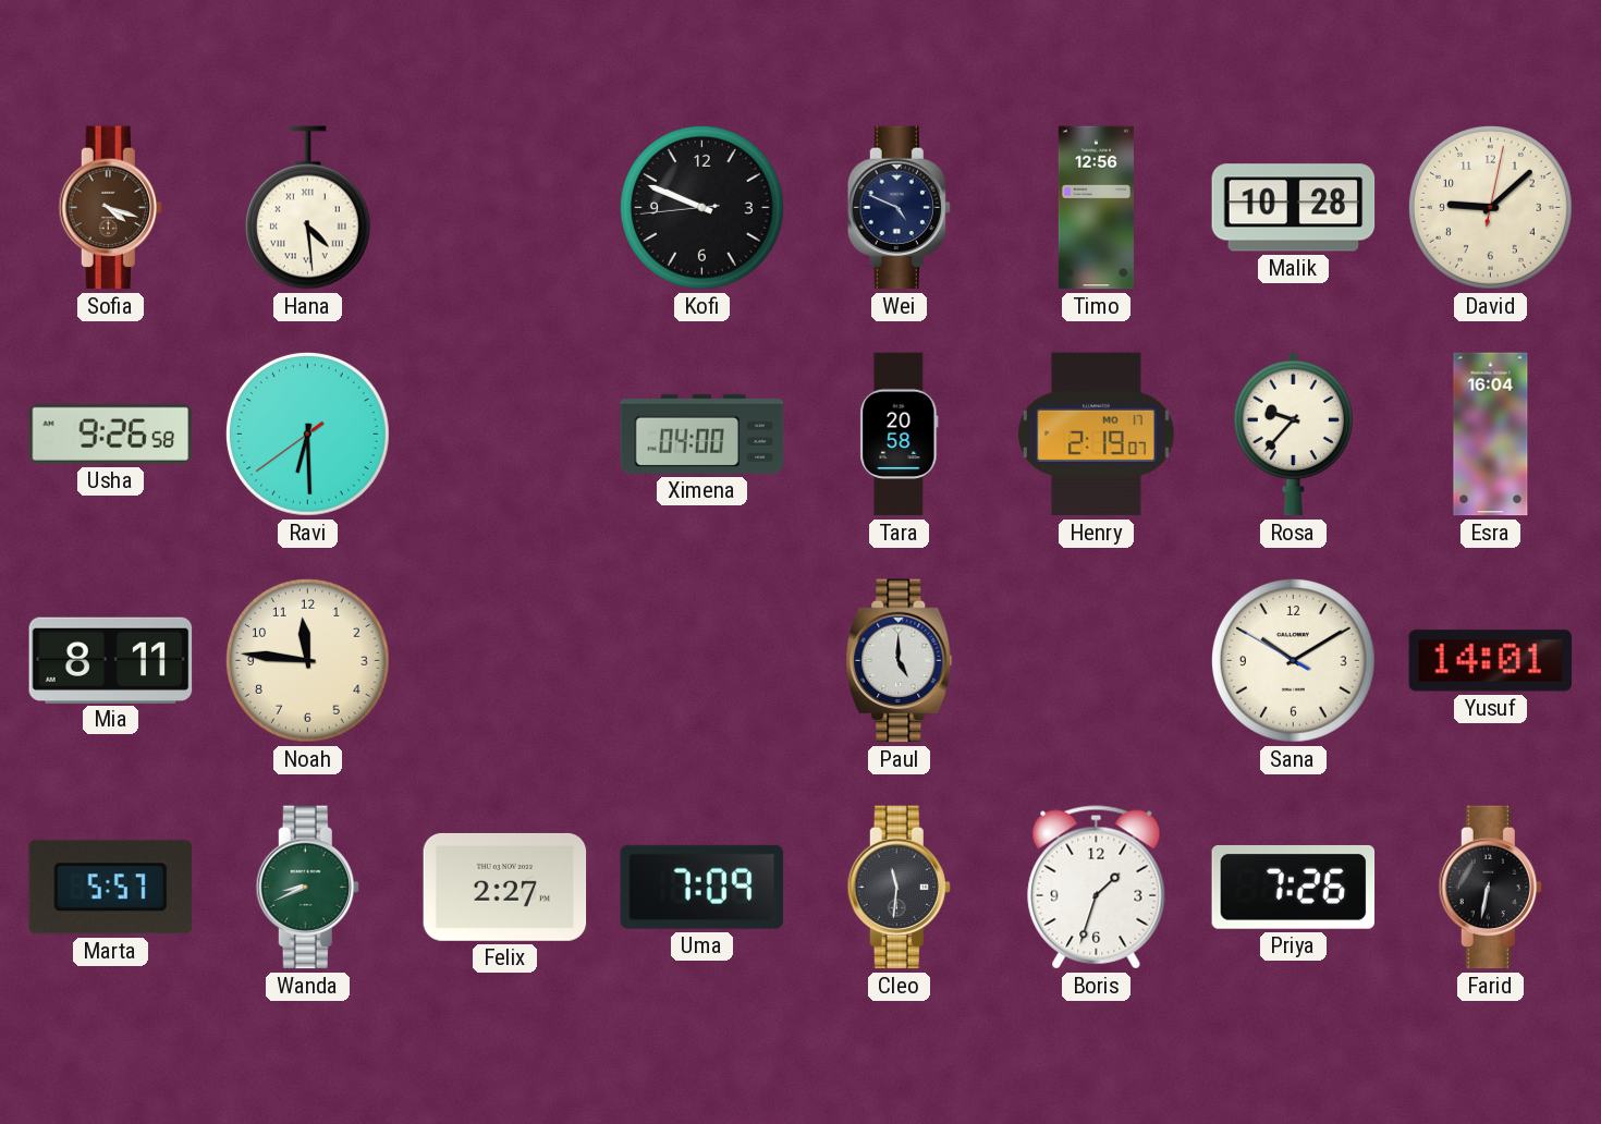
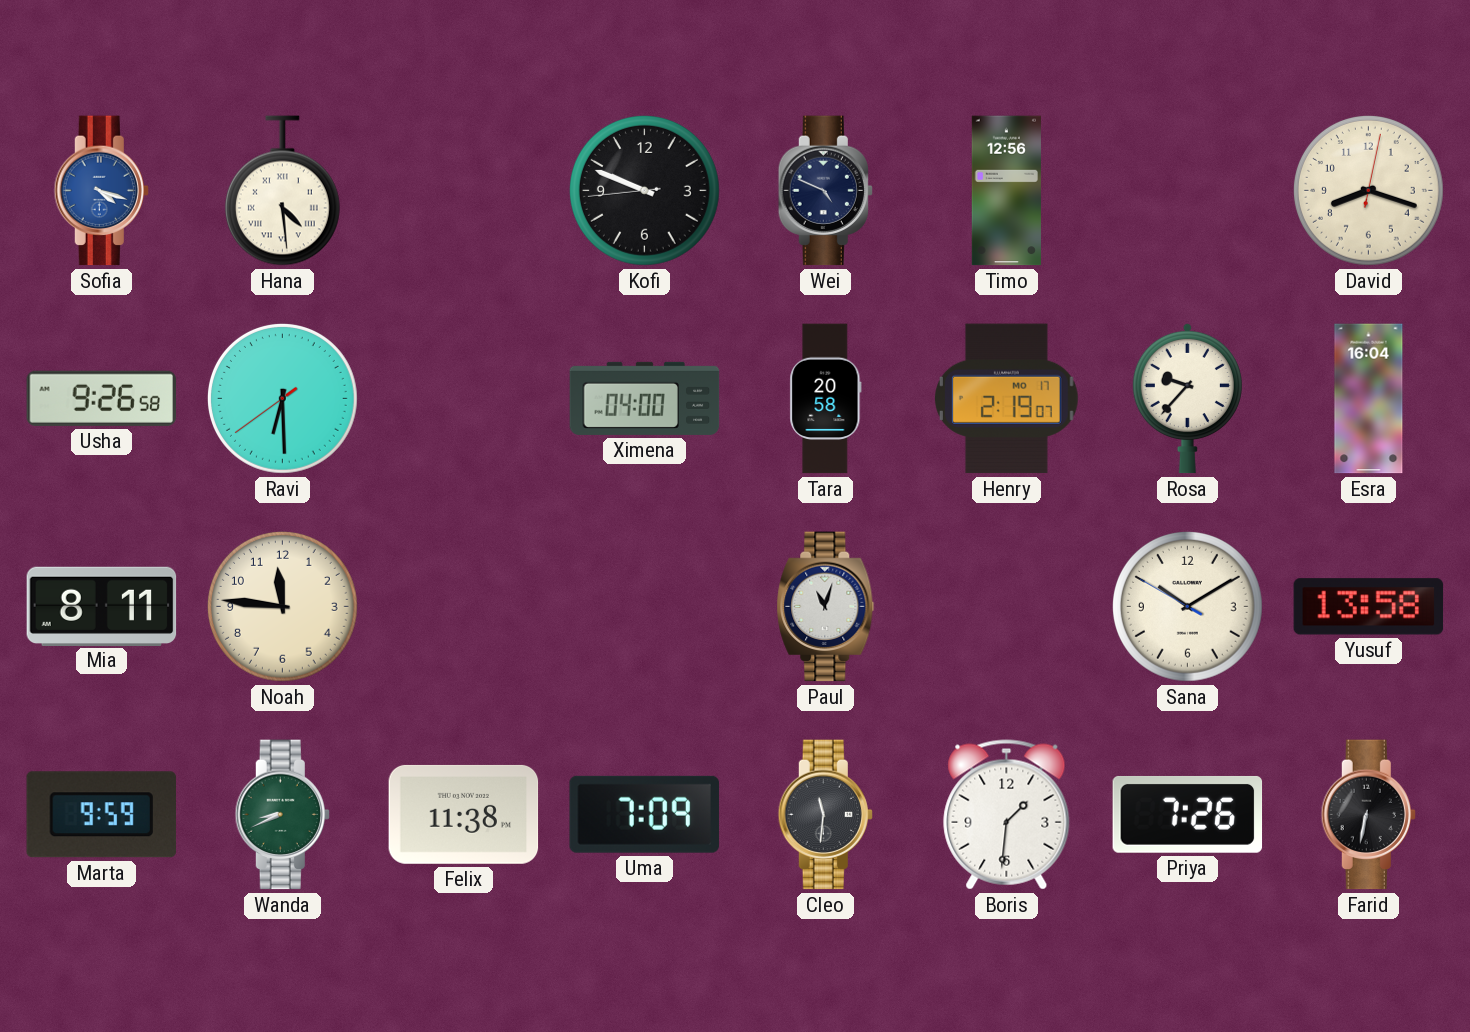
Sofia dial: brown -> blue
Malik: 10:28 -> none
David: 9:08 -> 8:18
Paul: 5:00 -> 11:03
Yusuf: 14:01 -> 13:58
Marta: 5:57 -> 9:59
Felix: 2:27 -> 11:38
Boris: 1:33 -> 1:31
